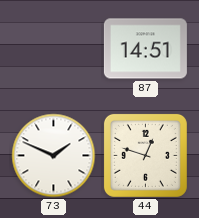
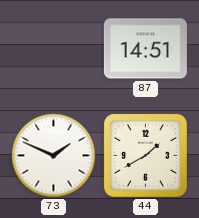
44: 12:48 -> 1:40
